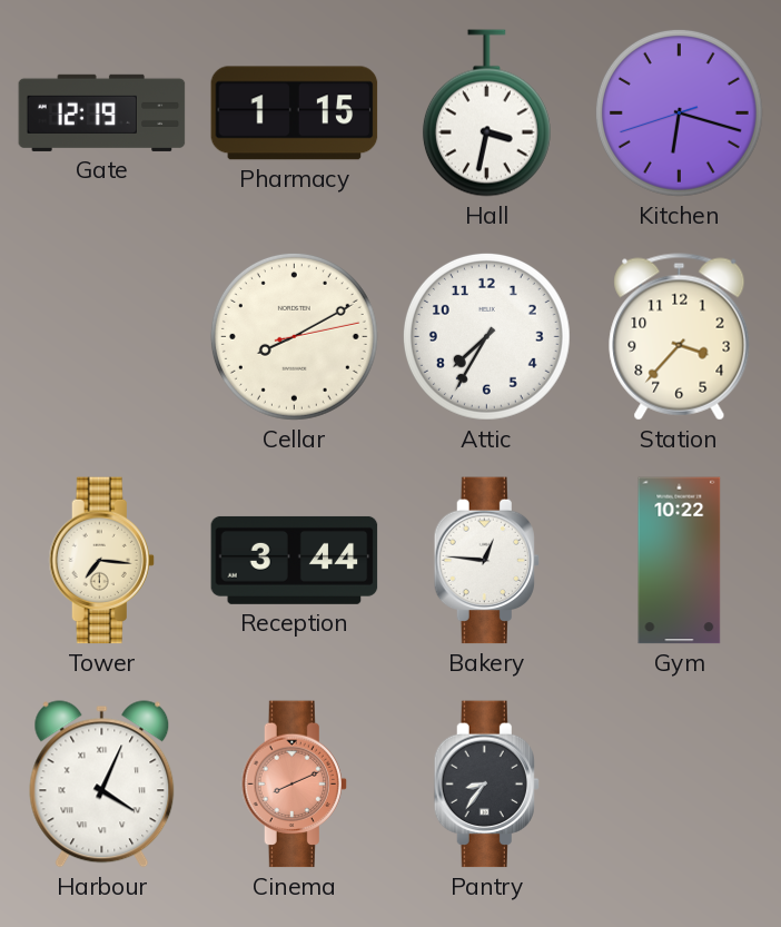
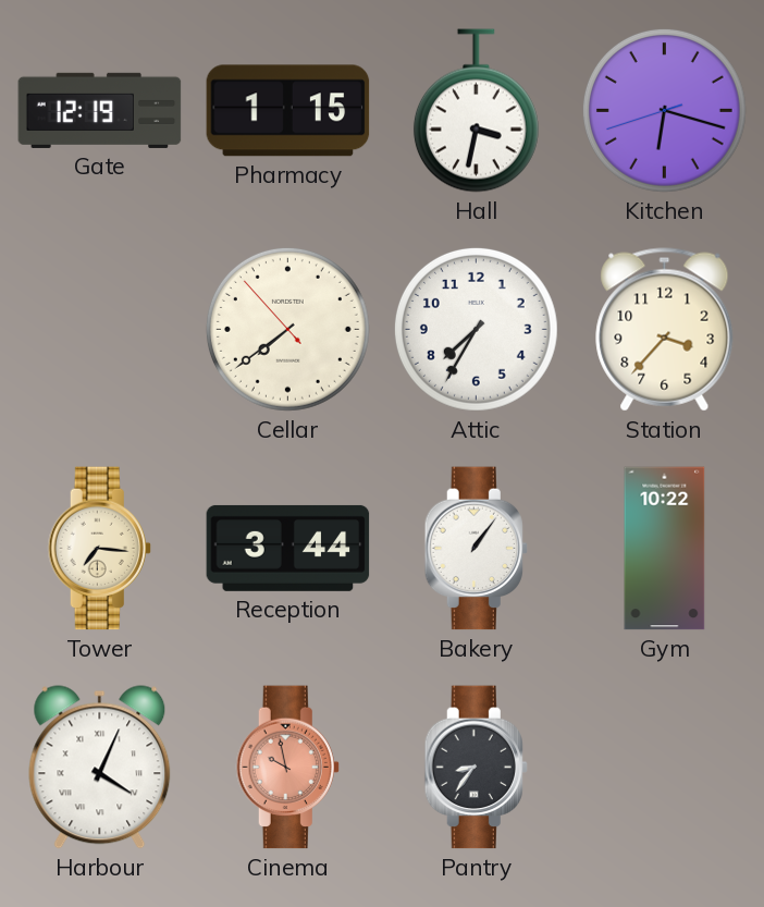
Cellar: 8:10 -> 7:38
Bakery: 12:46 -> 1:06
Cinema: 8:11 -> 9:58
